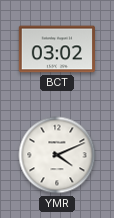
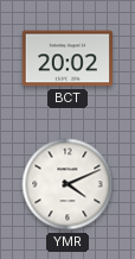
BCT: 03:02 -> 20:02
